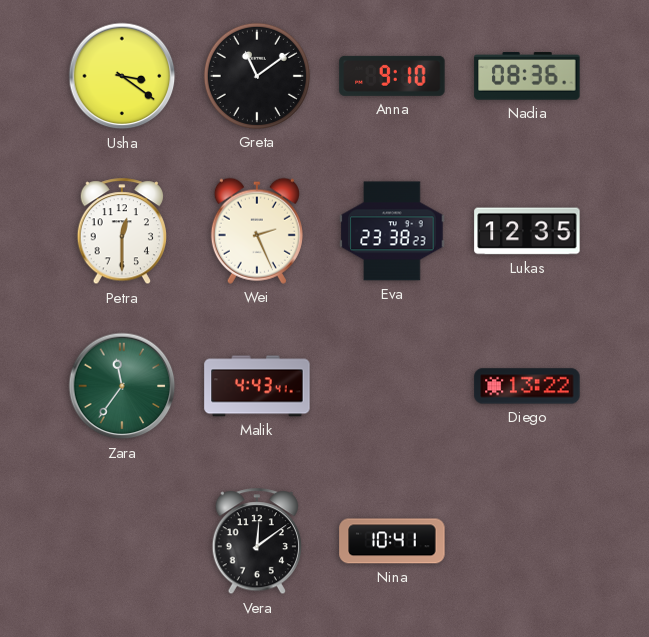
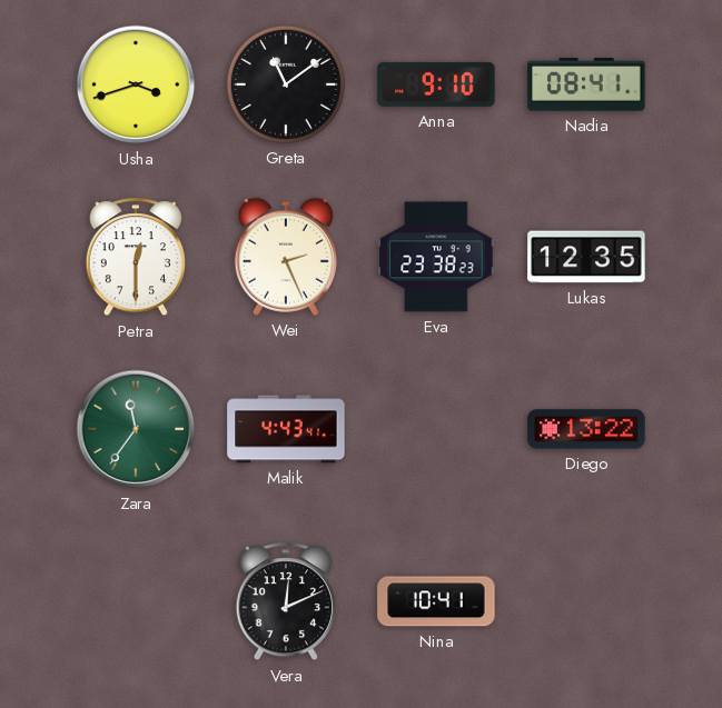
Usha: 3:21 -> 3:42
Nadia: 08:36 -> 08:41
Vera: 12:09 -> 12:11
